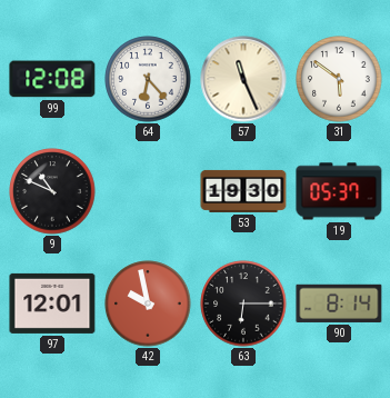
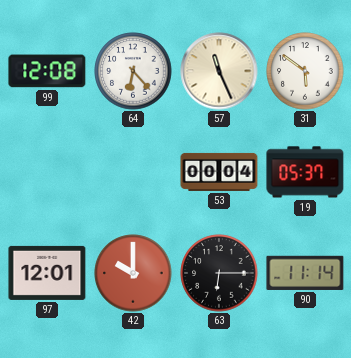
9: 10:49 -> none
53: 19:30 -> 00:04
42: 9:58 -> 10:00
90: 8:14 -> 11:14
